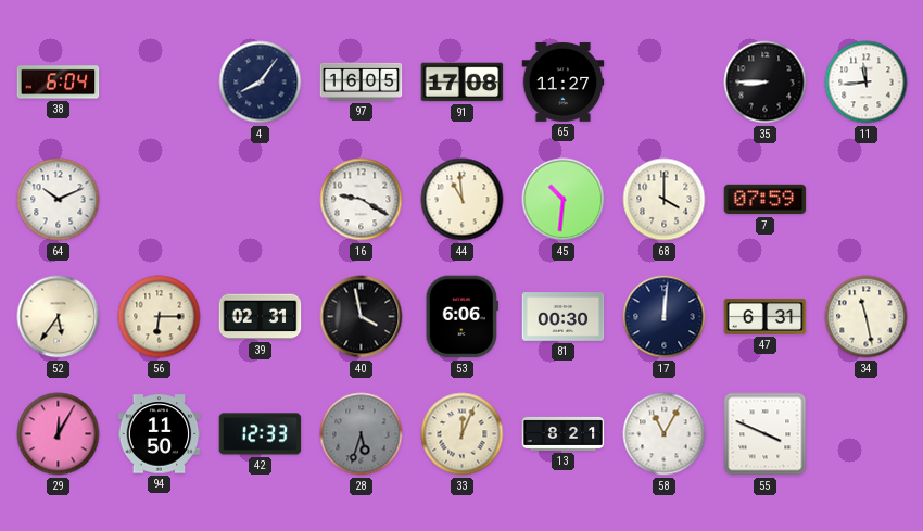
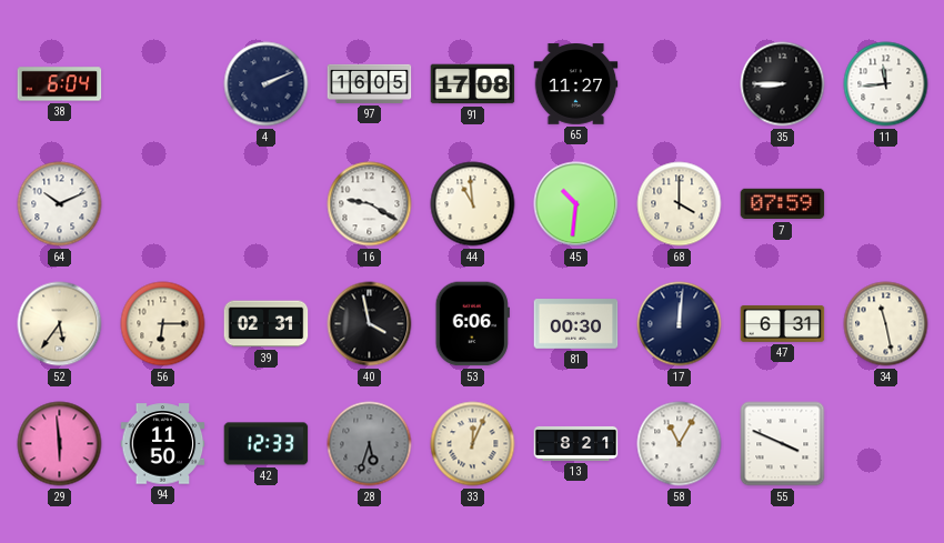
4: 8:06 -> 2:11
29: 12:05 -> 5:59
